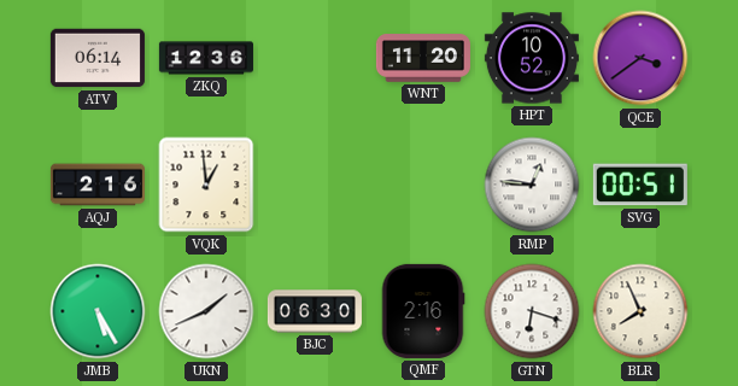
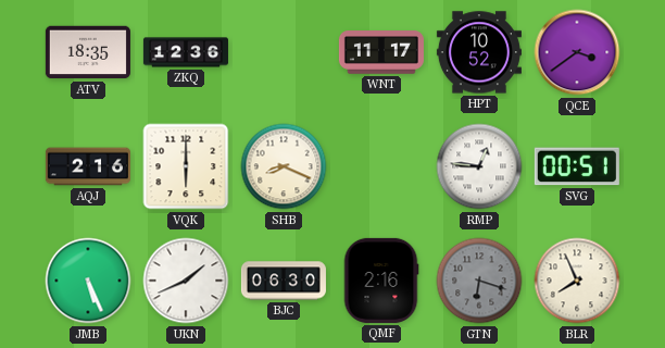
ATV: 06:14 -> 18:35
WNT: 11:20 -> 11:17
VQK: 12:59 -> 6:00
SHB: none -> 8:19
JMB: 5:25 -> 5:26
GTN dial: white -> grey
